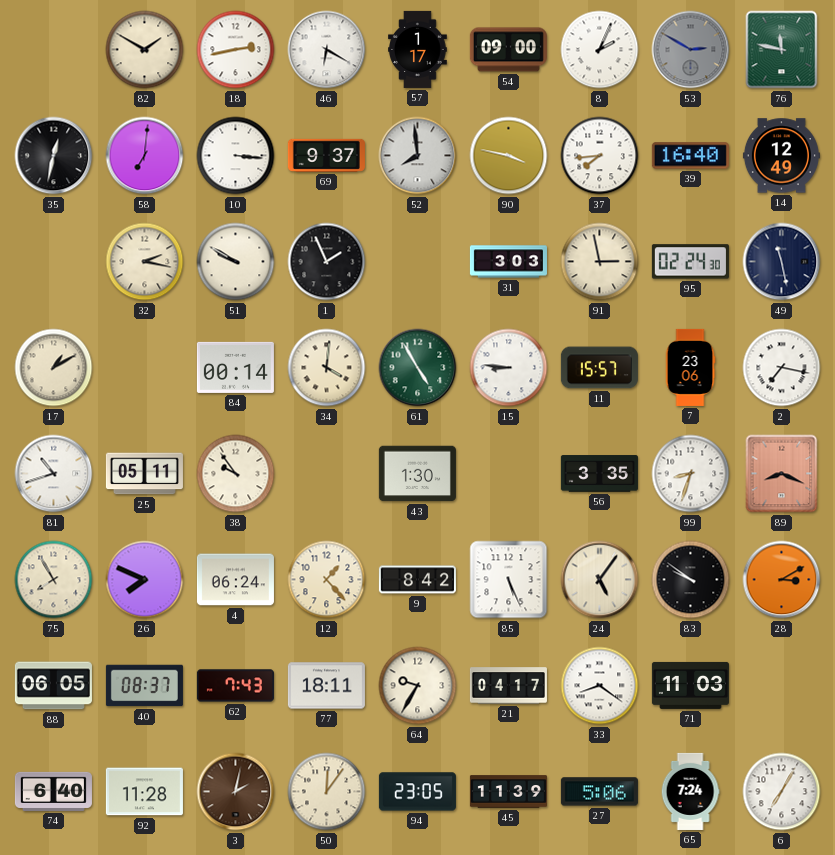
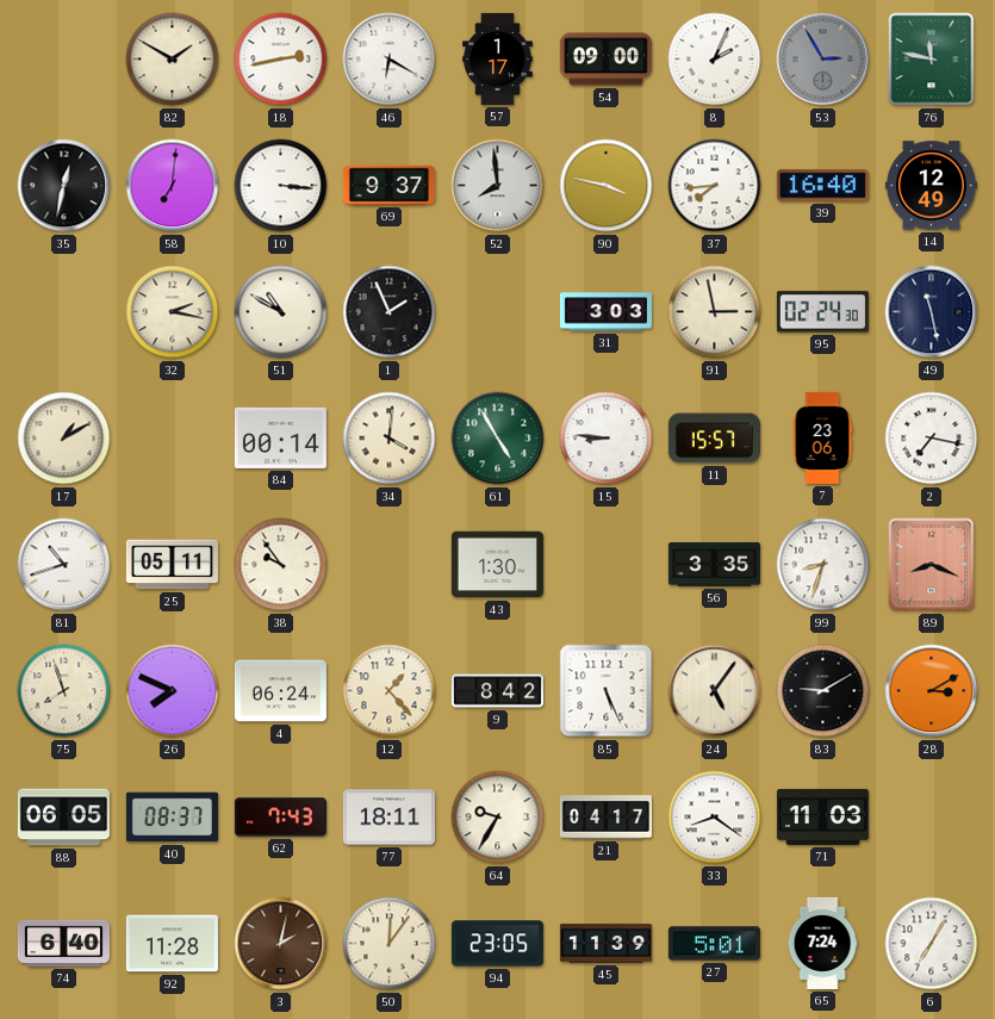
53: 2:50 -> 2:55
51: 9:50 -> 10:50
75: 7:55 -> 7:57
83: 9:51 -> 9:10
27: 5:06 -> 5:01
